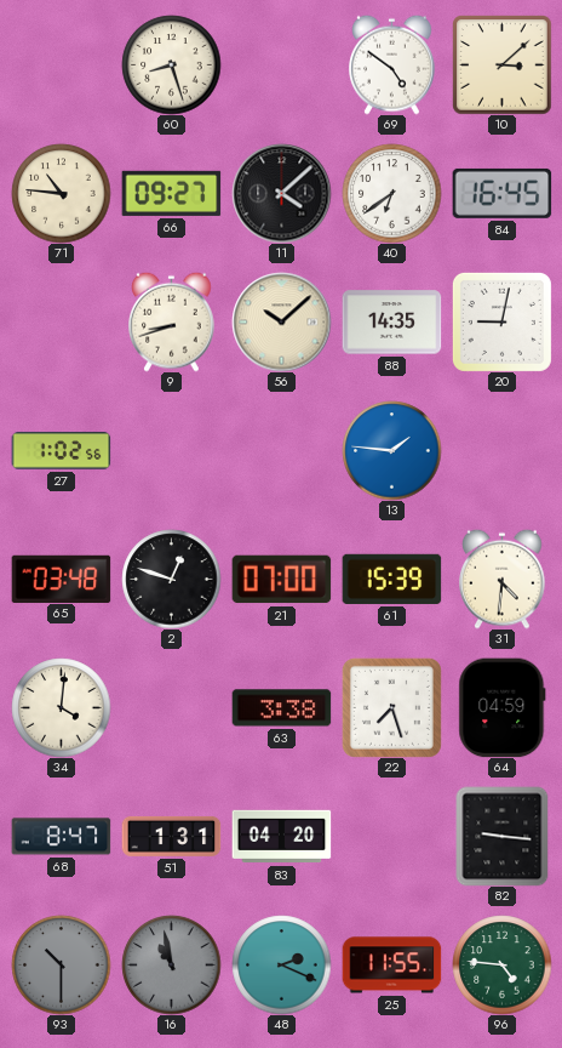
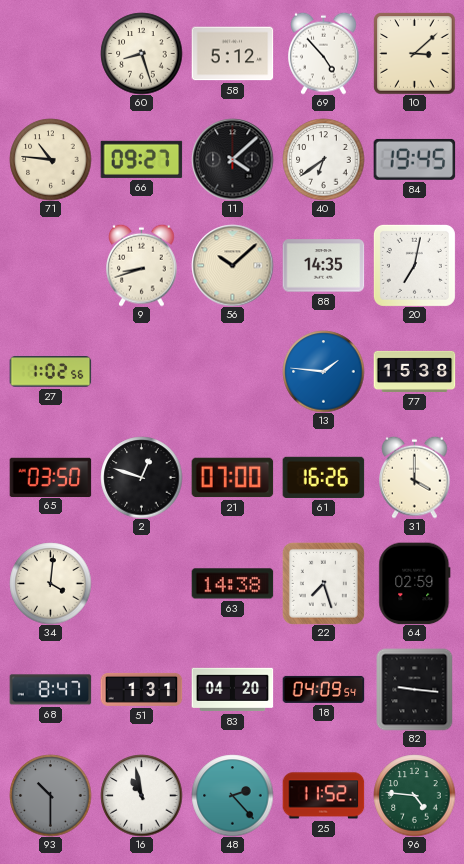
58: none -> 5:12
69: 4:51 -> 4:53
84: 16:45 -> 19:45
20: 9:02 -> 7:02
77: none -> 15:38
65: 03:48 -> 03:50
61: 15:39 -> 16:26
31: 4:31 -> 4:00
63: 3:38 -> 14:38
64: 04:59 -> 02:59
18: none -> 04:09
16 dial: grey -> white
48: 2:19 -> 2:23
25: 11:55 -> 11:52
